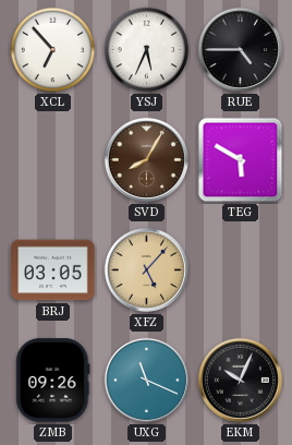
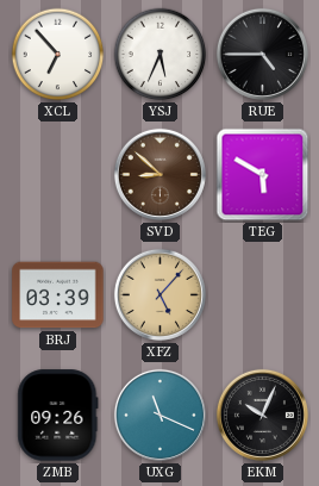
SVD: 8:05 -> 8:52
BRJ: 03:05 -> 03:39
